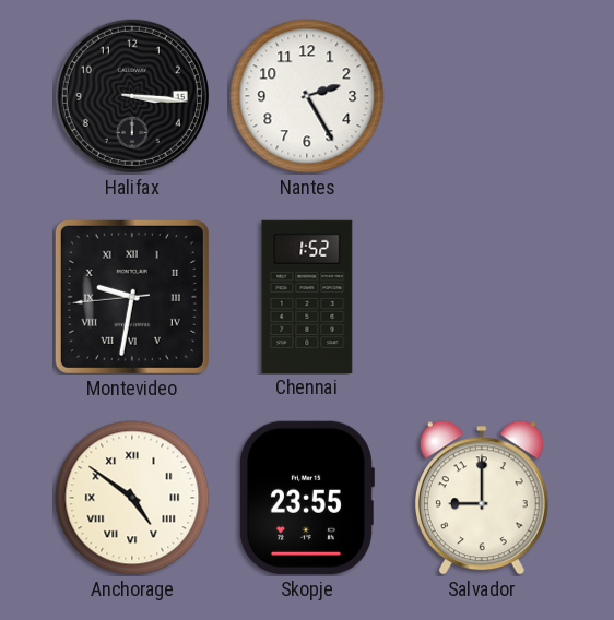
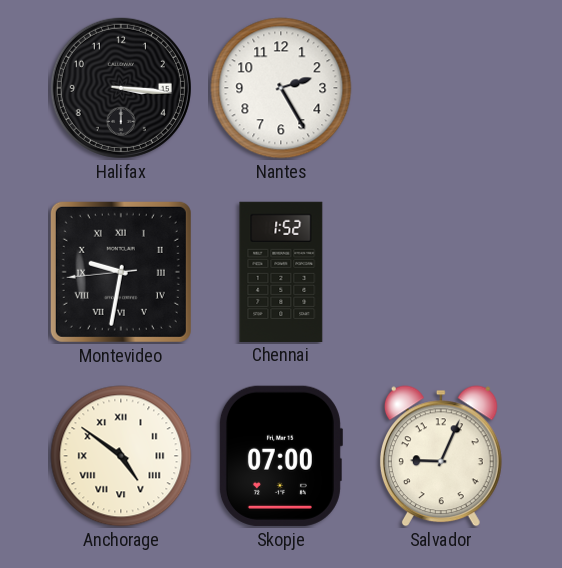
Skopje: 23:55 -> 07:00
Salvador: 9:00 -> 9:04
